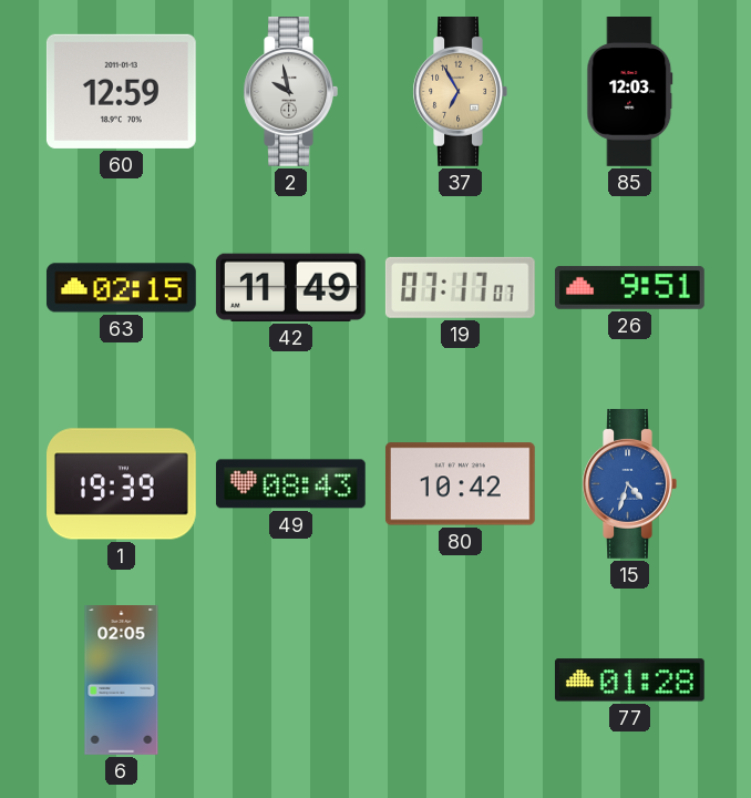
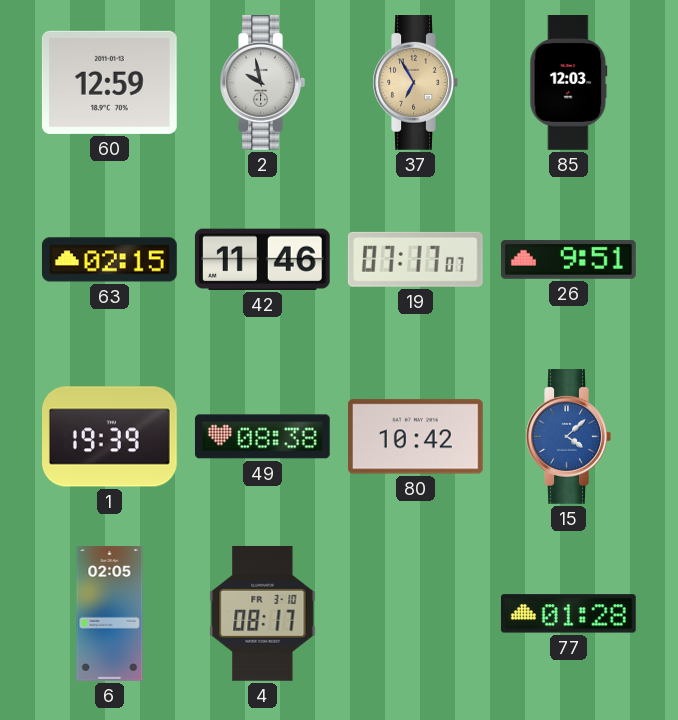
42: 11:49 -> 11:46
49: 08:43 -> 08:38
15: 4:33 -> 4:08
4: none -> 08:17
